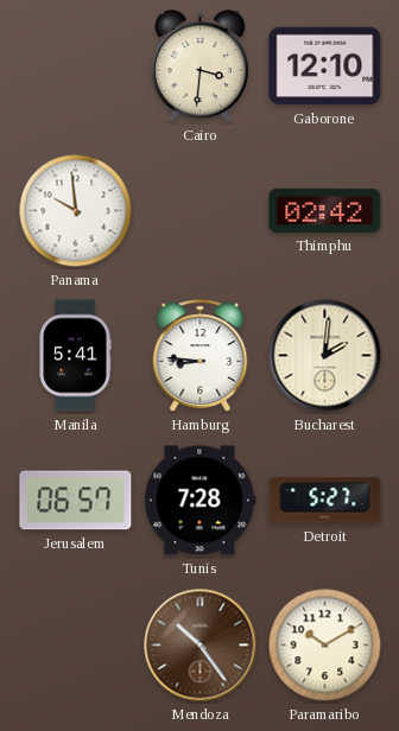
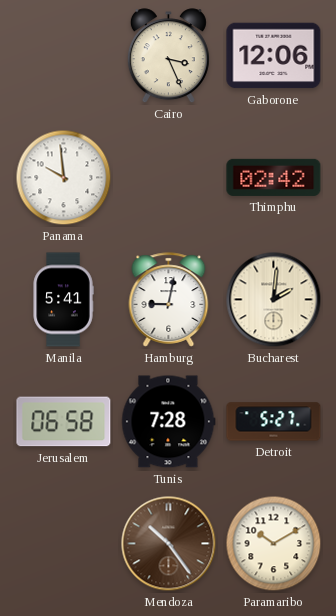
Cairo: 3:31 -> 3:26
Gaborone: 12:10 -> 12:06
Hamburg: 8:46 -> 9:02
Jerusalem: 06:57 -> 06:58
